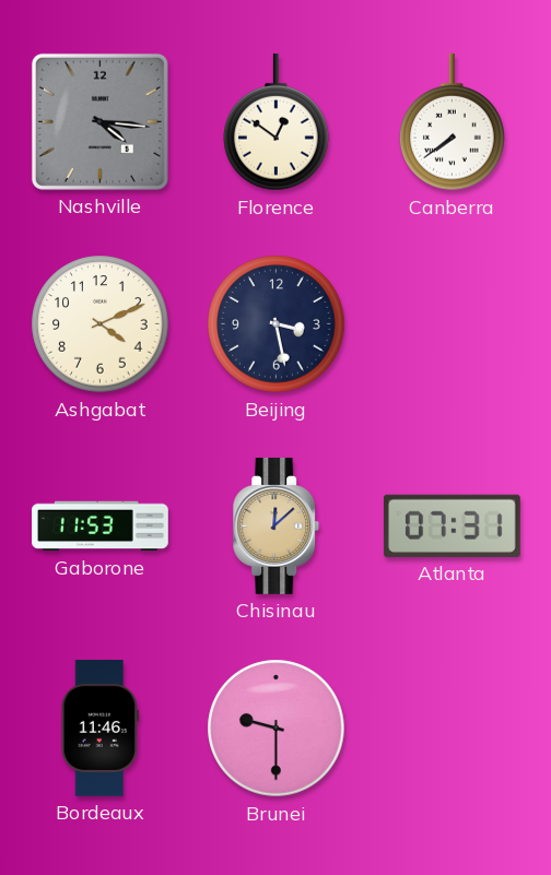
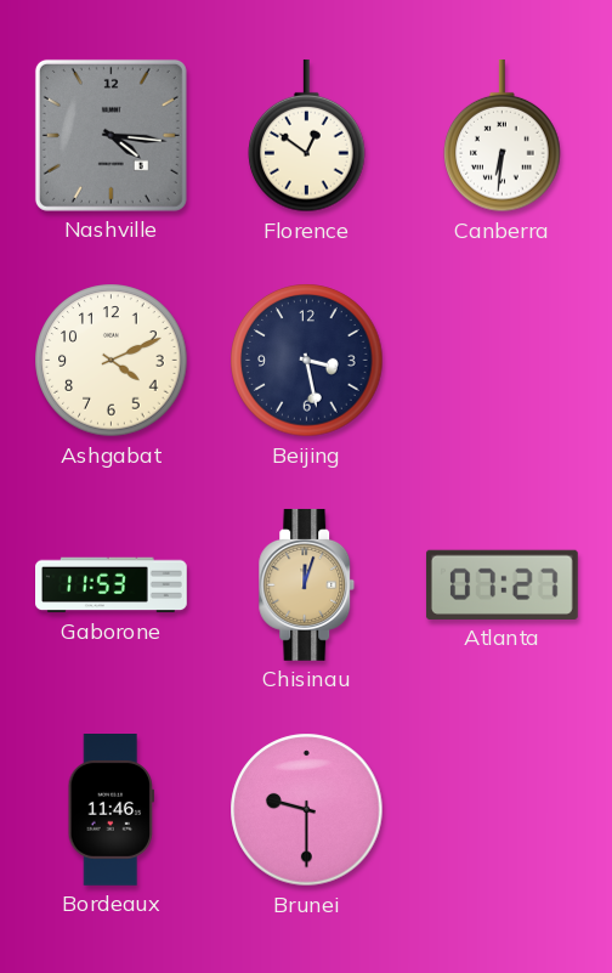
Canberra: 7:39 -> 6:31
Chisinau: 12:08 -> 12:03
Atlanta: 07:31 -> 07:27
